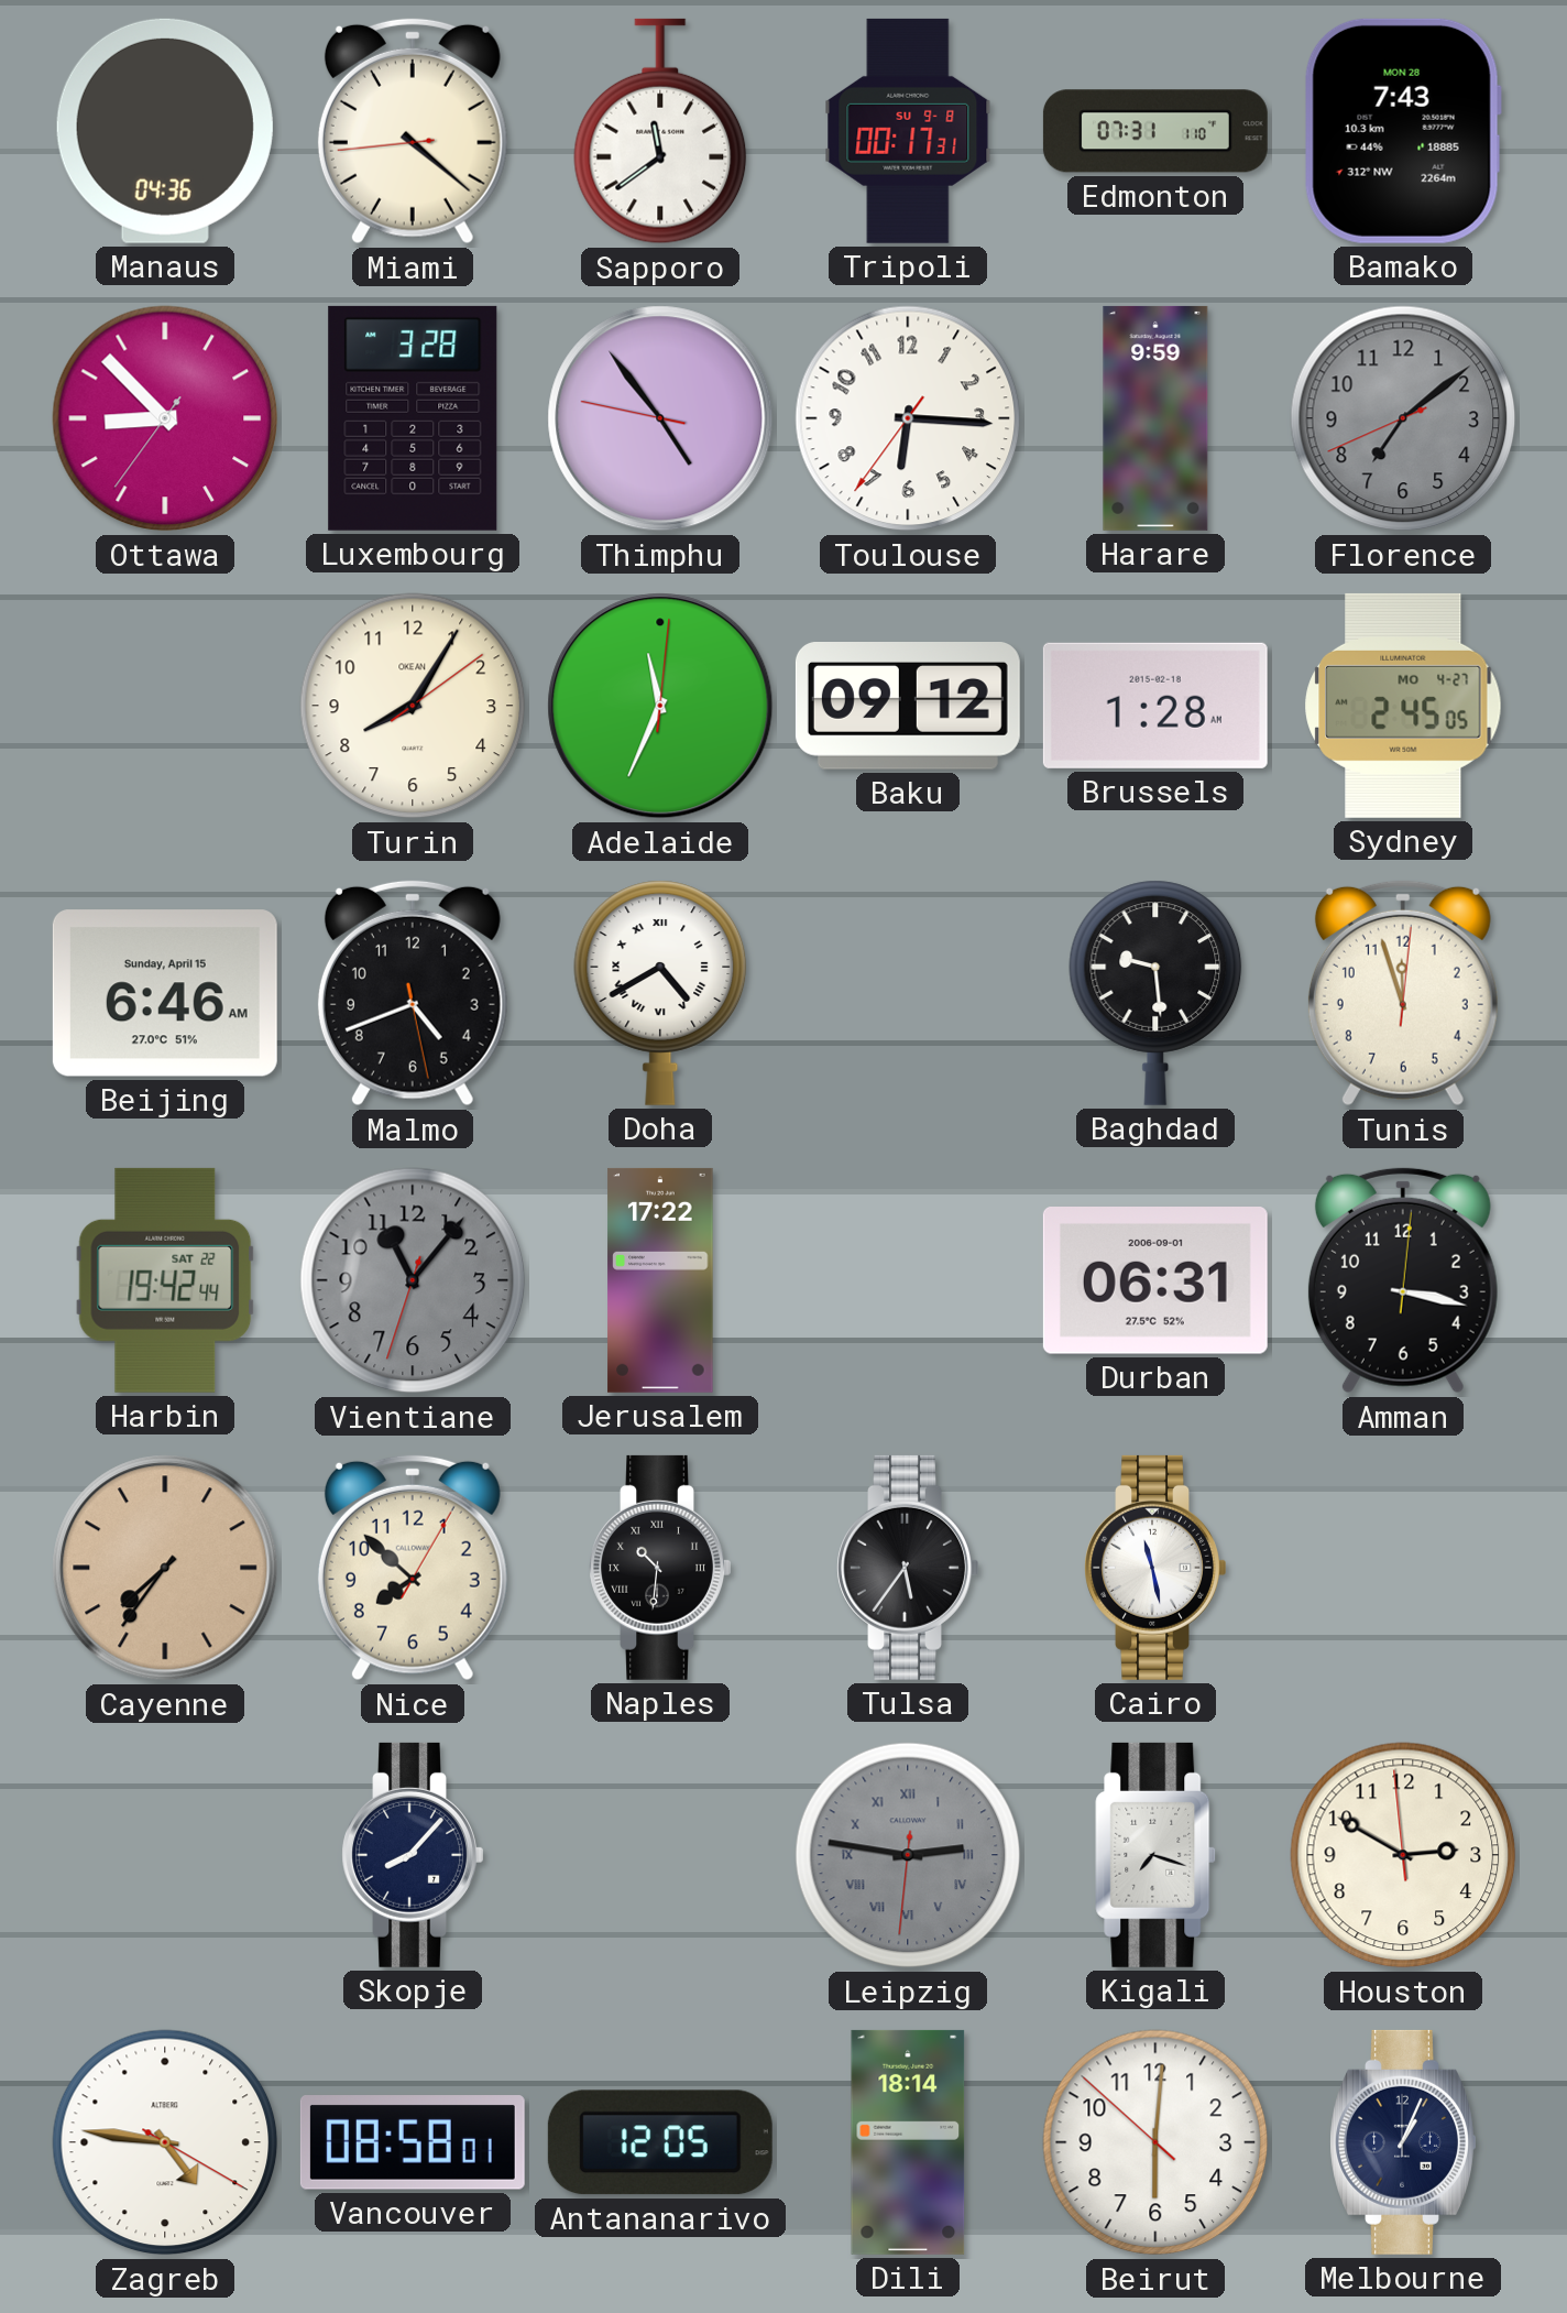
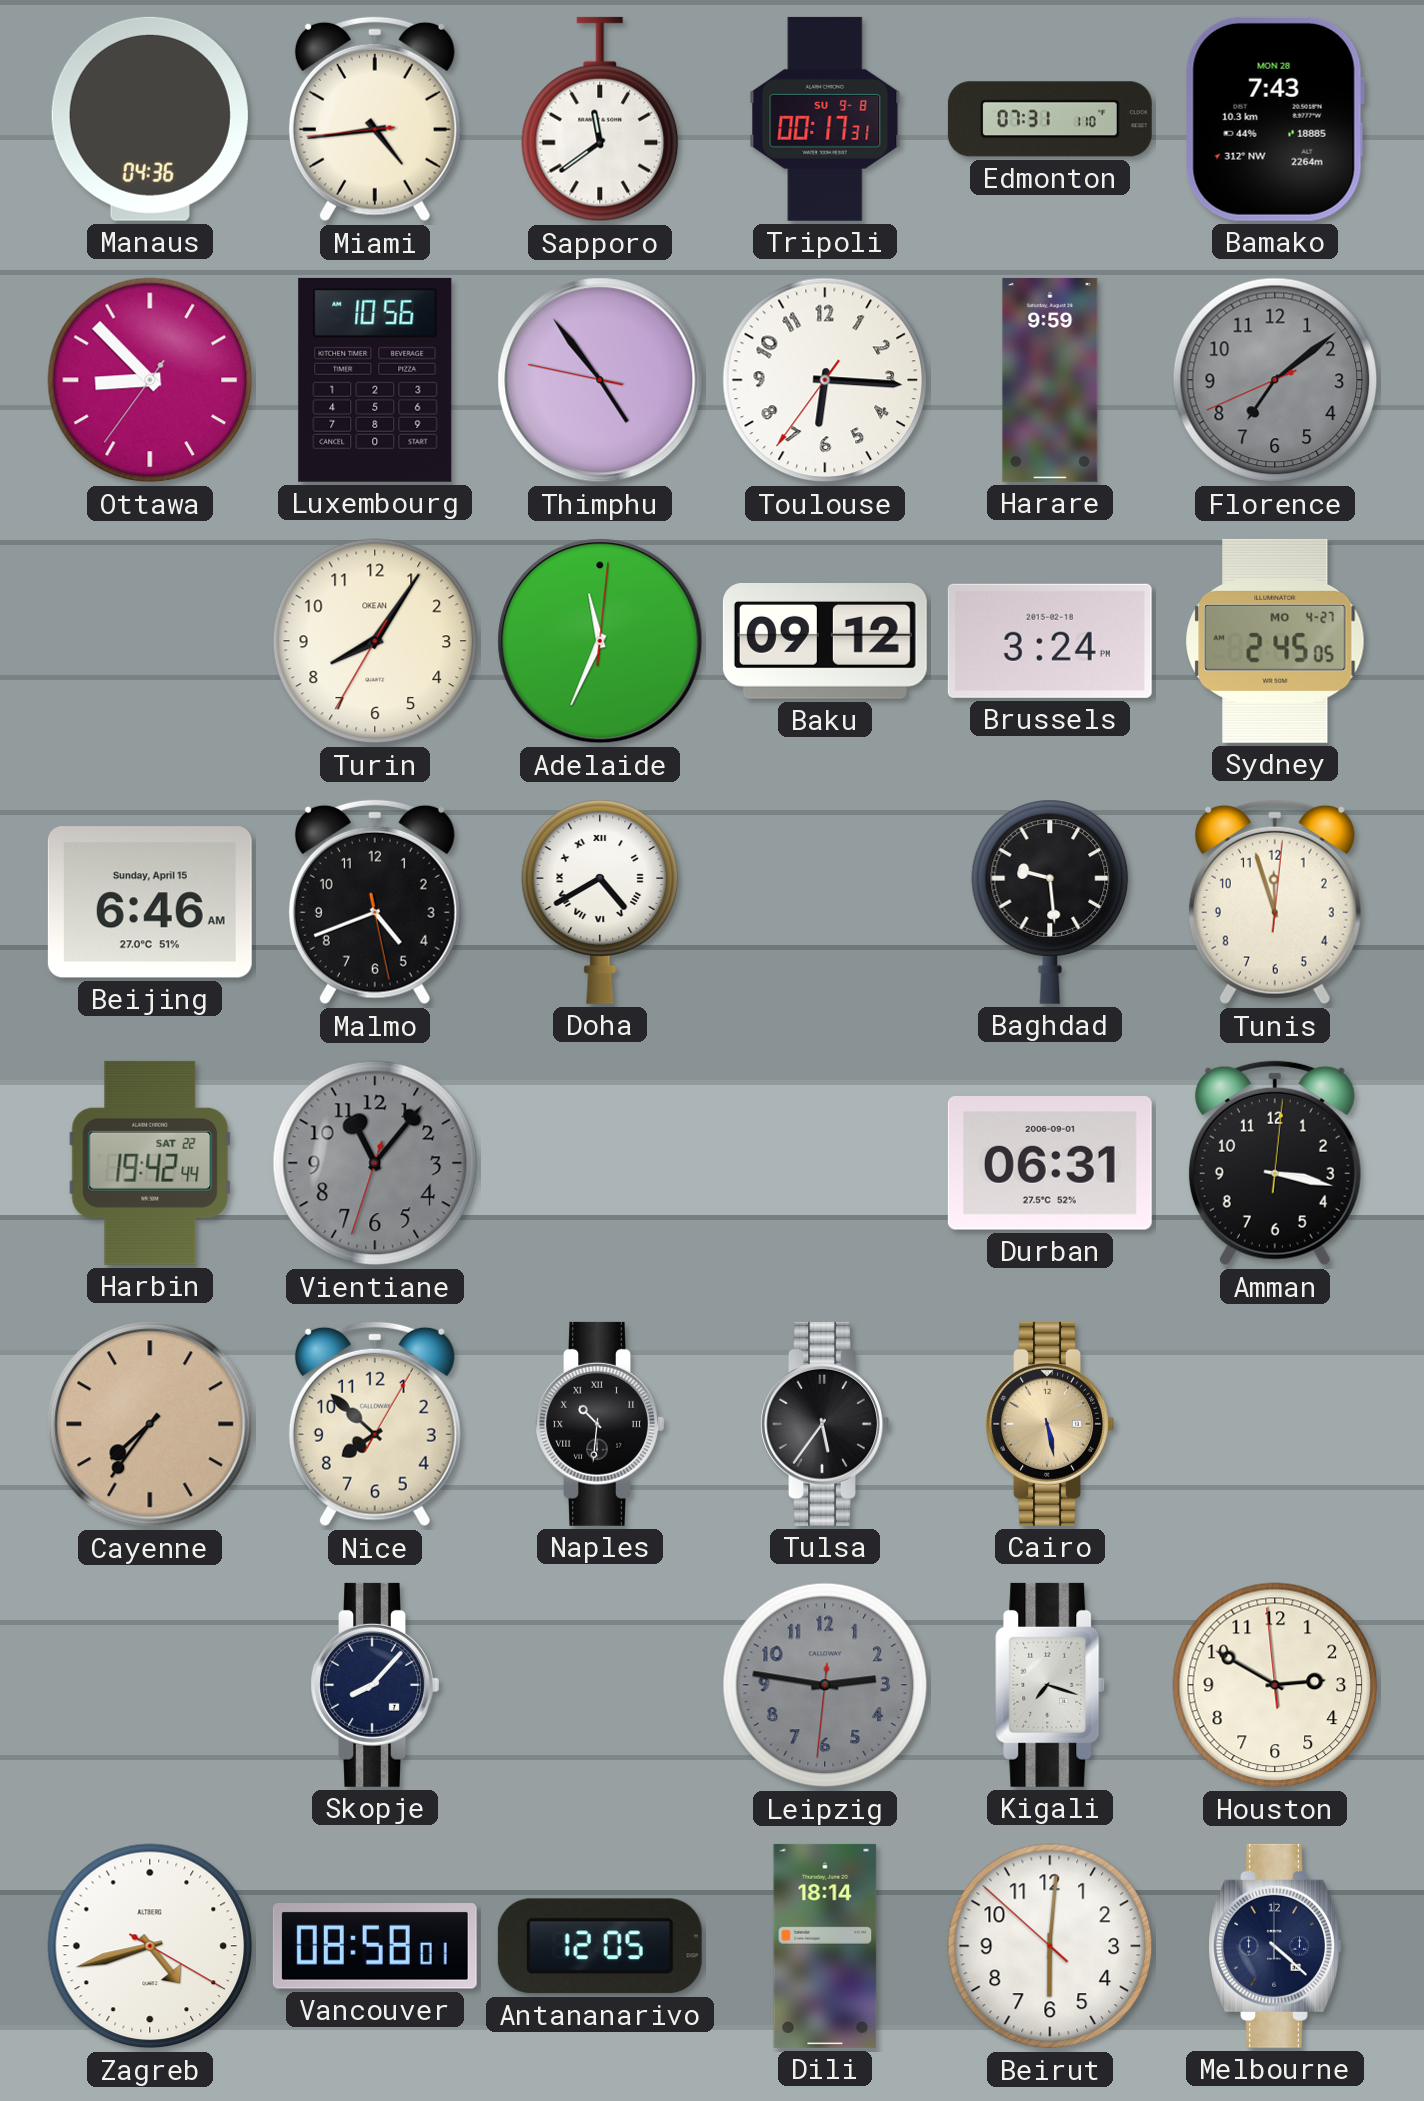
Miami: 4:21 -> 4:43
Luxembourg: 3:28 -> 10:56
Turin: 8:05:09 -> 8:05:35
Brussels: 1:28 -> 3:24
Jerusalem: 17:22 -> none
Cairo: 11:28 -> 5:28
Cairo dial: white -> champagne
Leipzig numerals: Roman -> Arabic
Zagreb: 4:46 -> 4:42
Melbourne: 1:04 -> 4:22
